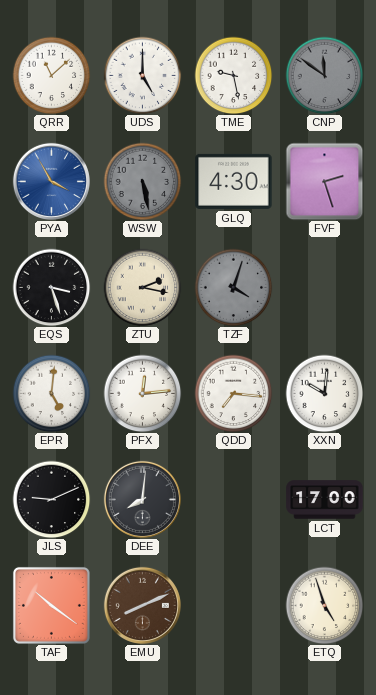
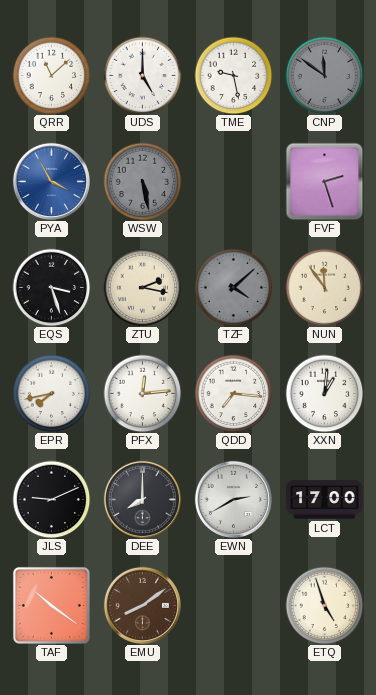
GLQ: 4:30 -> none
TZF: 4:03 -> 4:08
NUN: none -> 11:54
EPR: 5:01 -> 7:43
XXN: 10:01 -> 1:01
DEE: 8:01 -> 8:00
EWN: none -> 2:40
EMU: 8:11 -> 8:09
